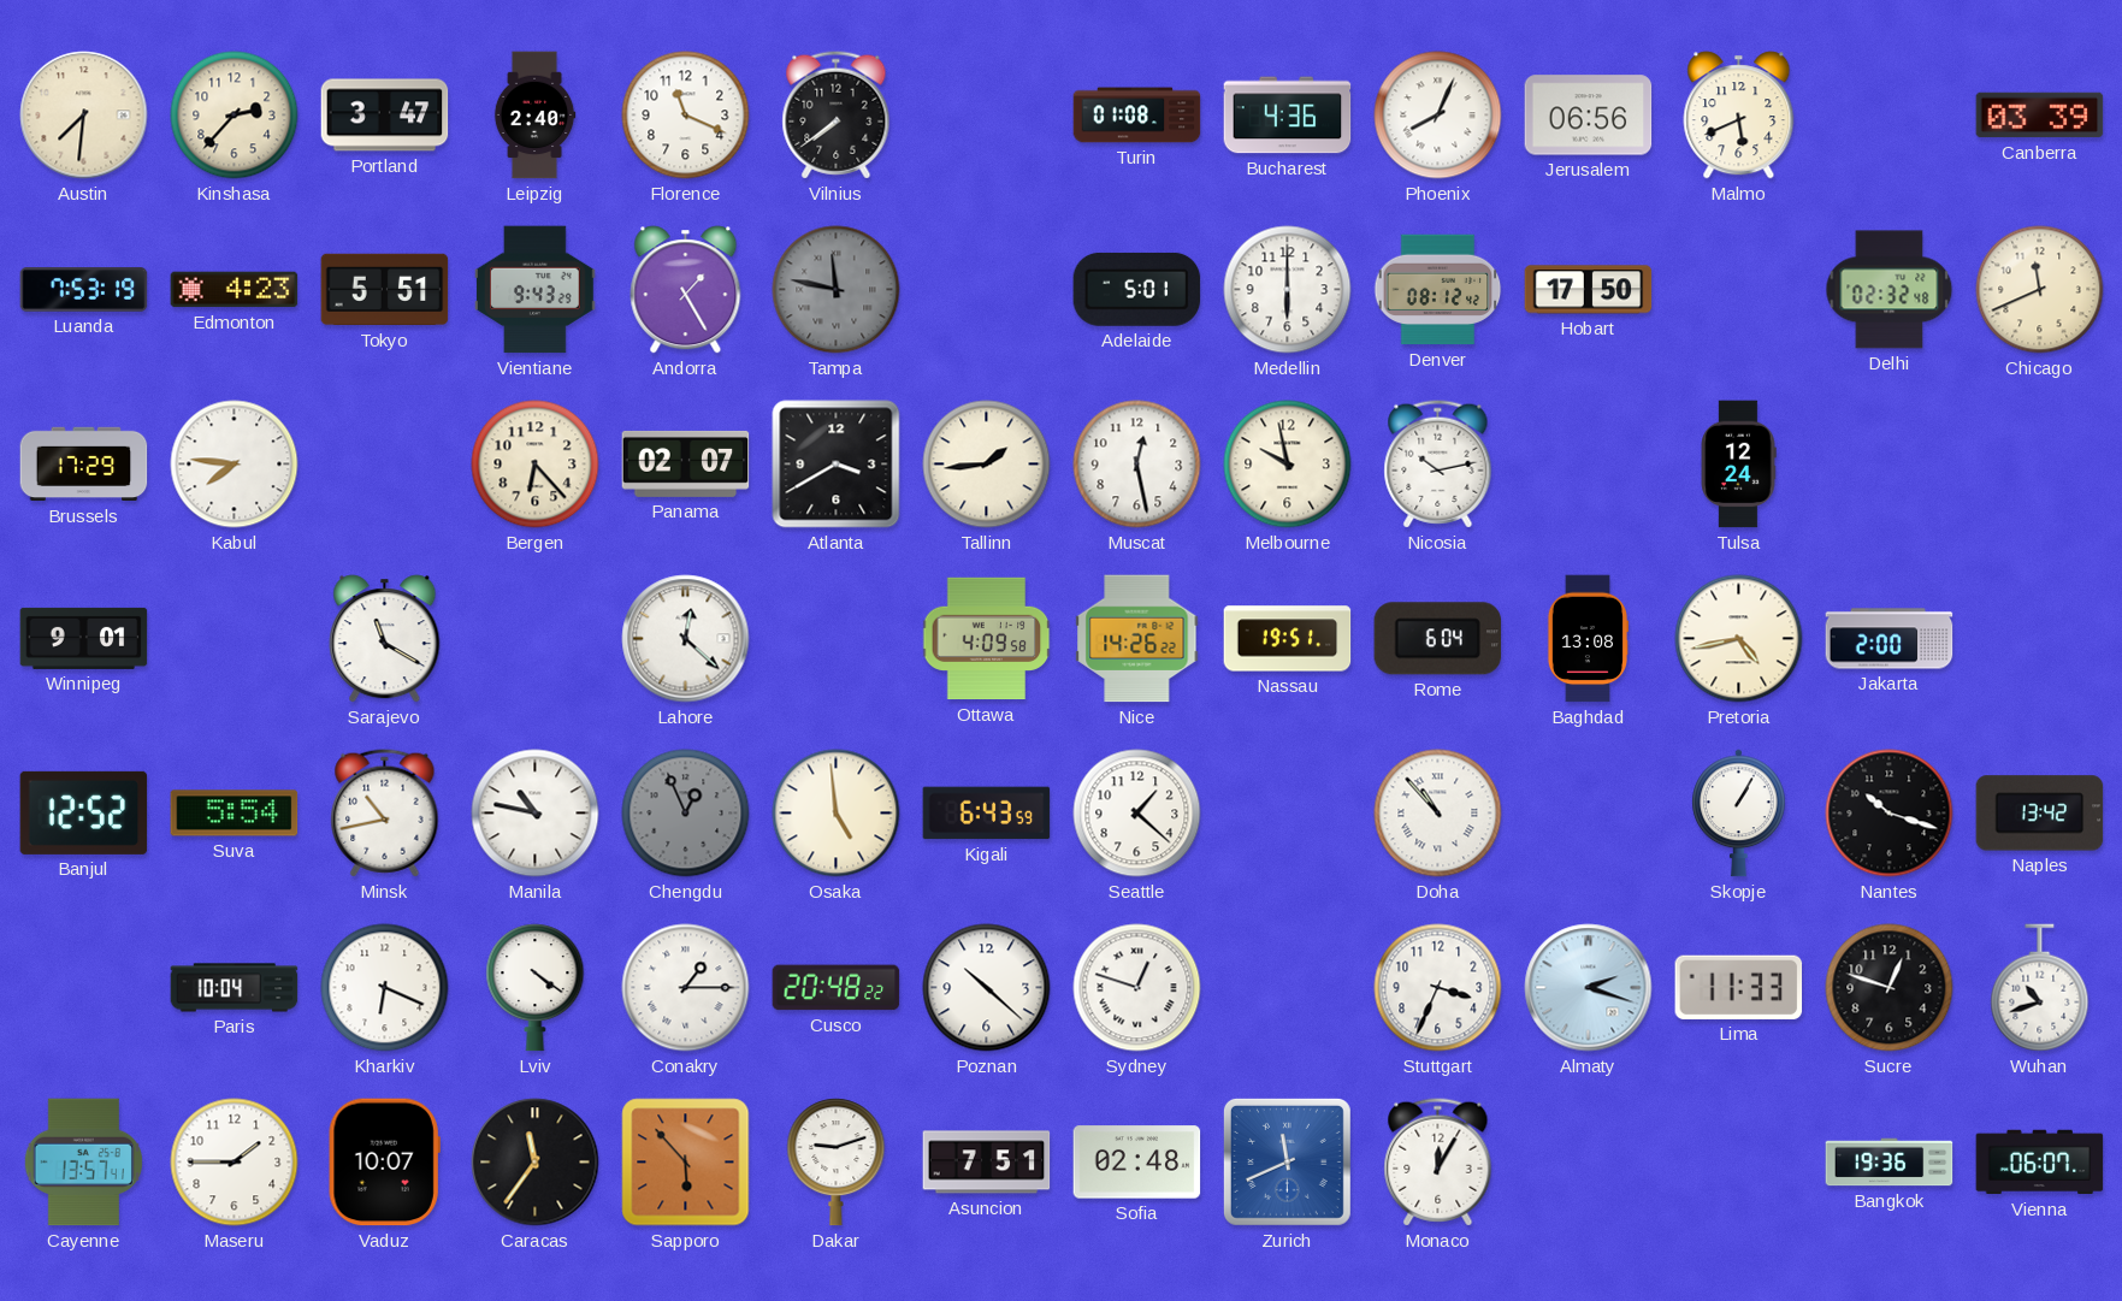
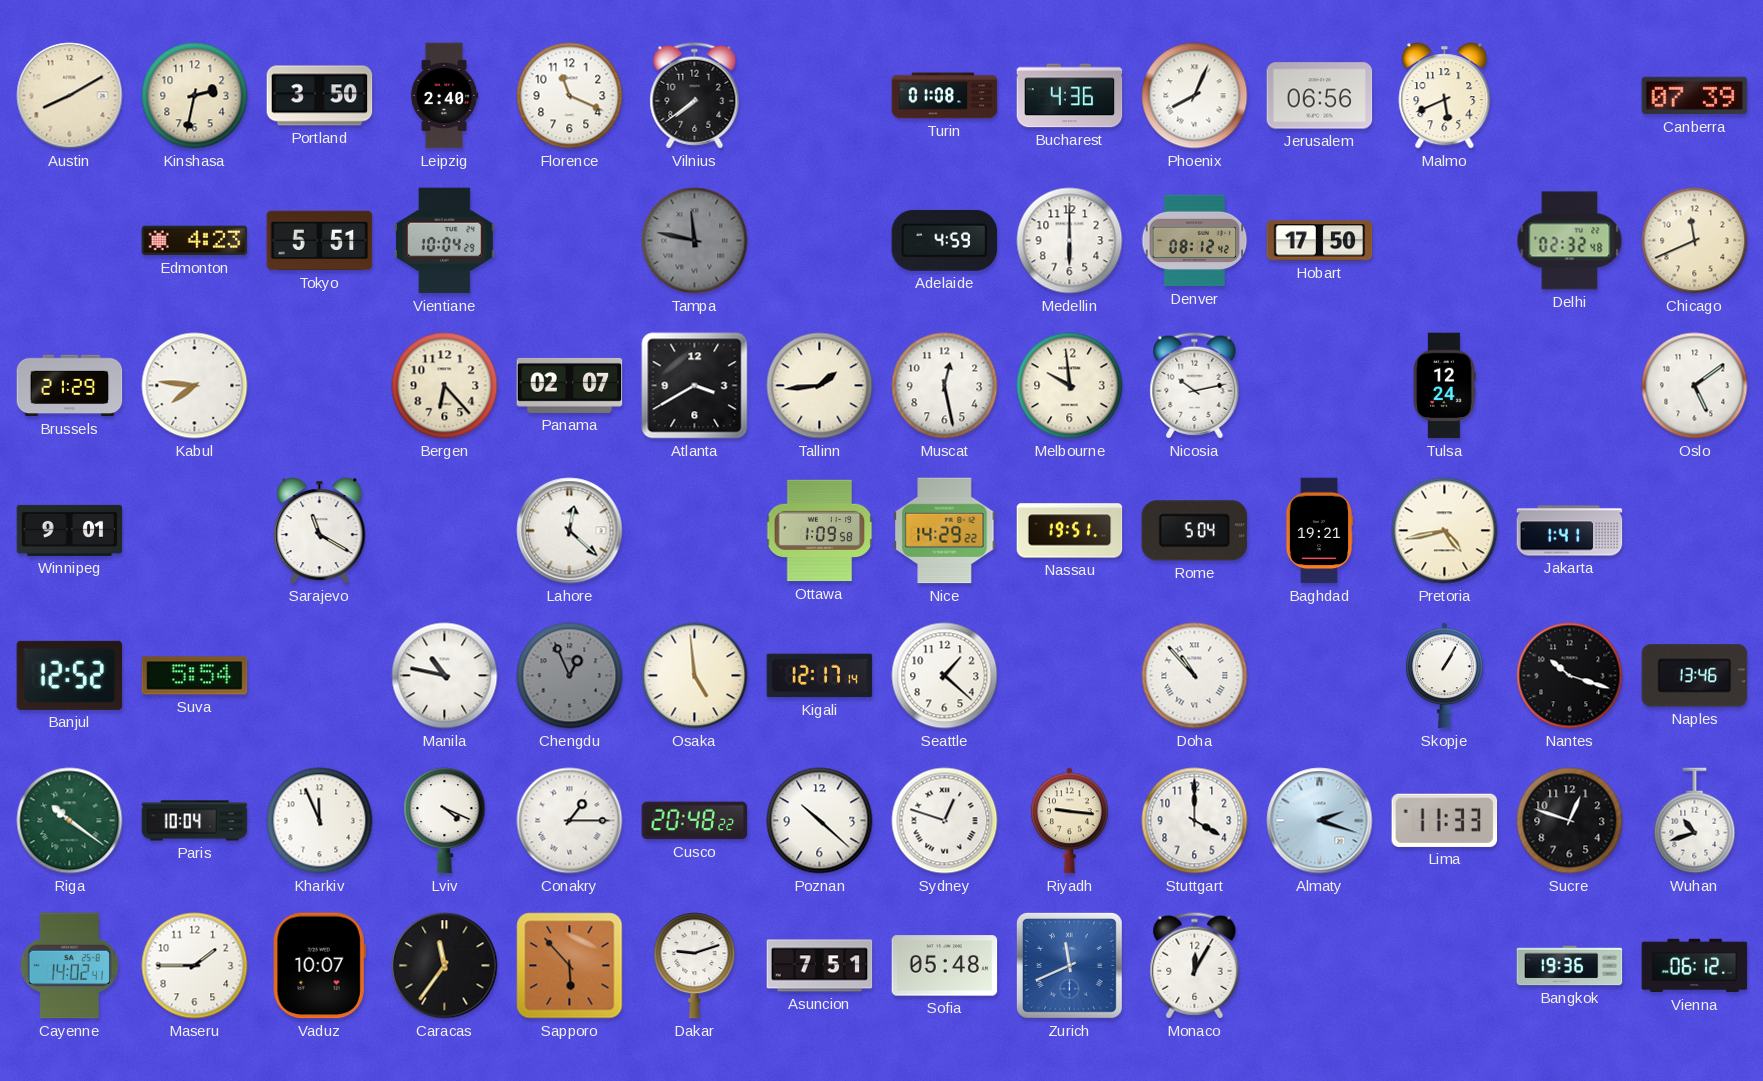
Austin: 7:31 -> 8:10
Kinshasa: 2:37 -> 2:32
Portland: 3:47 -> 3:50
Canberra: 03:39 -> 07:39
Luanda: 7:53 -> none
Vientiane: 9:43 -> 10:04
Andorra: 1:25 -> none
Adelaide: 5:01 -> 4:59
Brussels: 17:29 -> 21:29
Melbourne: 9:58 -> 9:59
Oslo: none -> 5:09
Ottawa: 4:09 -> 1:09
Nice: 14:26 -> 14:29
Rome: 6:04 -> 5:04
Baghdad: 13:08 -> 19:21
Jakarta: 2:00 -> 1:41
Minsk: 10:43 -> none
Kigali: 6:43 -> 12:17
Naples: 13:42 -> 13:46
Riga: none -> 10:21
Kharkiv: 6:19 -> 11:56
Lviv: 4:21 -> 4:19
Riyadh: none -> 9:16
Stuttgart: 3:34 -> 4:00
Cayenne: 13:57 -> 14:02
Sofia: 02:48 -> 05:48
Vienna: 06:07 -> 06:12
